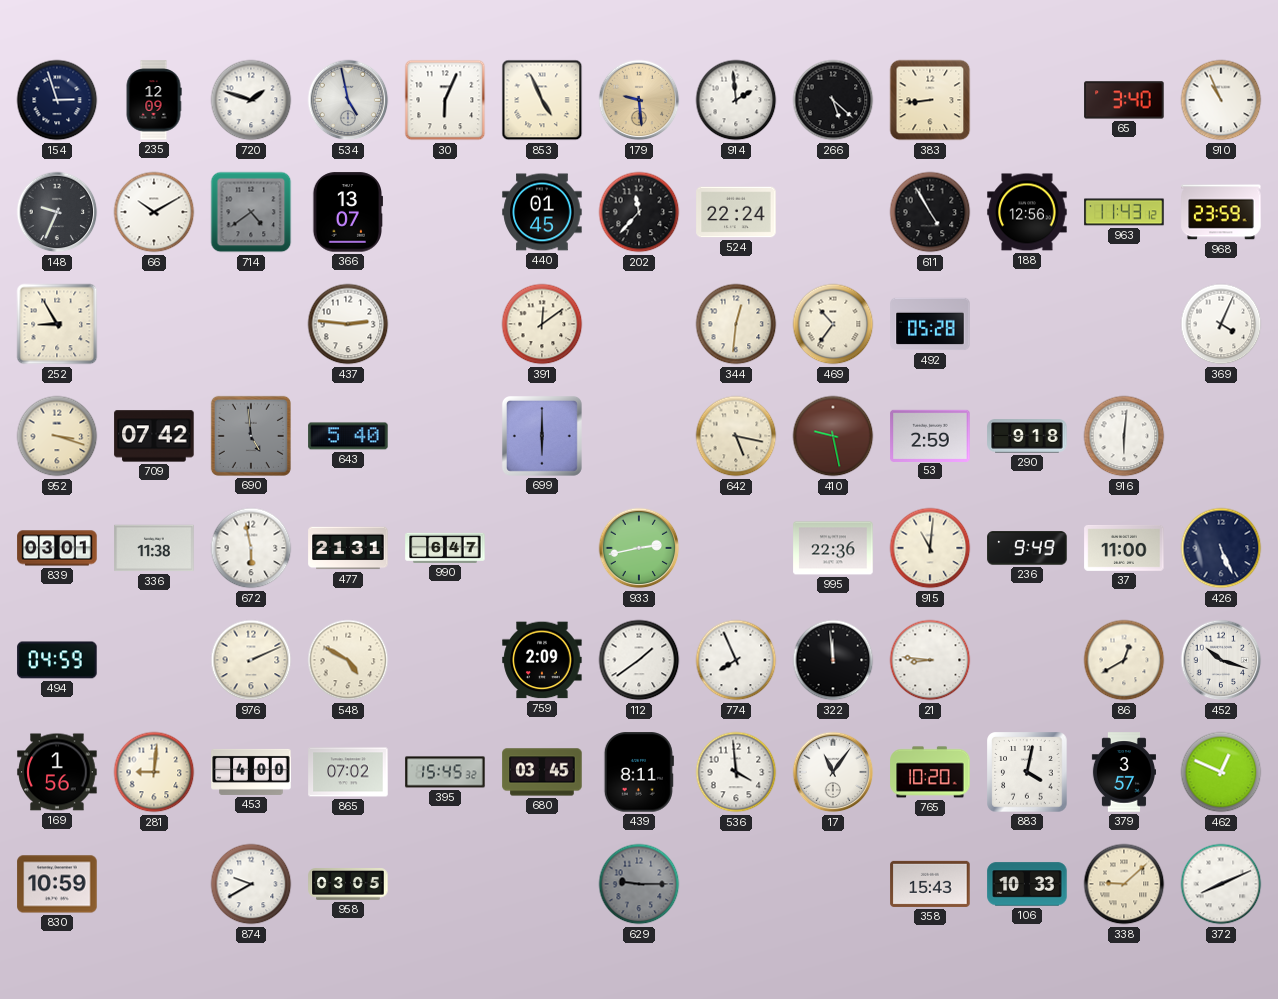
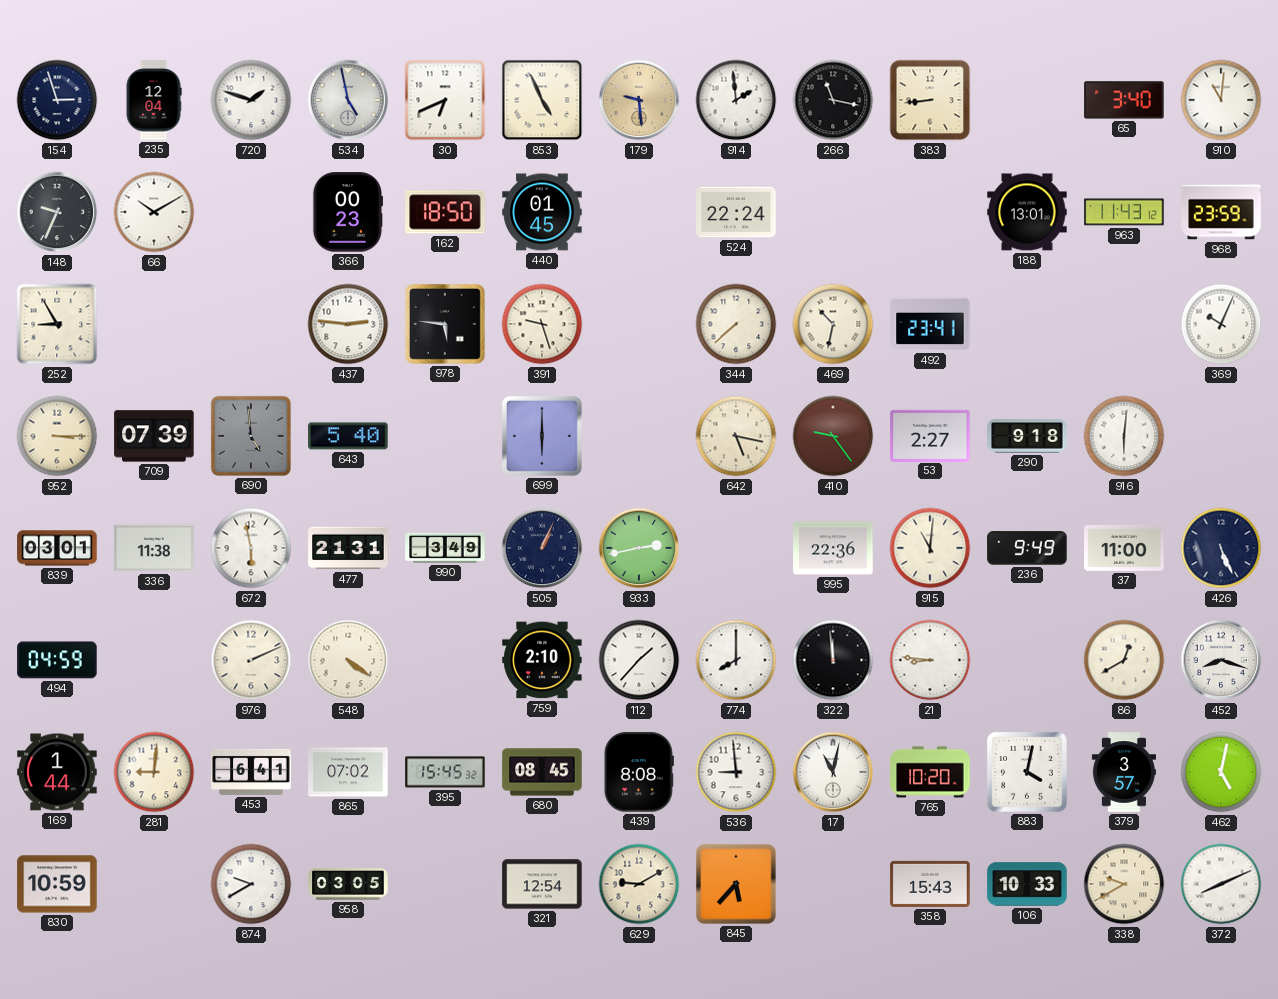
235: 12:09 -> 12:04
30: 6:04 -> 6:41
266: 5:22 -> 11:17
910: 10:56 -> 11:01
714: 4:39 -> none
366: 13:07 -> 00:23
162: none -> 18:50
202: 11:37 -> none
611: 4:55 -> none
188: 12:56 -> 13:01
978: none -> 5:46
391: 12:09 -> 9:27
344: 12:31 -> 7:38
469: 10:36 -> 10:32
492: 05:28 -> 23:41
369: 4:04 -> 10:04
952: 3:18 -> 3:15
709: 07:42 -> 07:39
410: 9:28 -> 9:24
53: 2:59 -> 2:27
990: 6:47 -> 3:49
505: none -> 1:04
548: 4:50 -> 4:21
759: 2:09 -> 2:10
112: 1:39 -> 1:37
774: 7:56 -> 8:00
452: 10:18 -> 8:18
169: 1:56 -> 1:44
453: 4:00 -> 6:41
680: 03:45 -> 08:45
439: 8:11 -> 8:08
536: 3:59 -> 8:59
17: 11:06 -> 11:02
462: 12:49 -> 5:02
321: none -> 12:54
629: 9:15 -> 9:10
629 dial: grey -> cream
845: none -> 5:37
338: 9:08 -> 9:40
